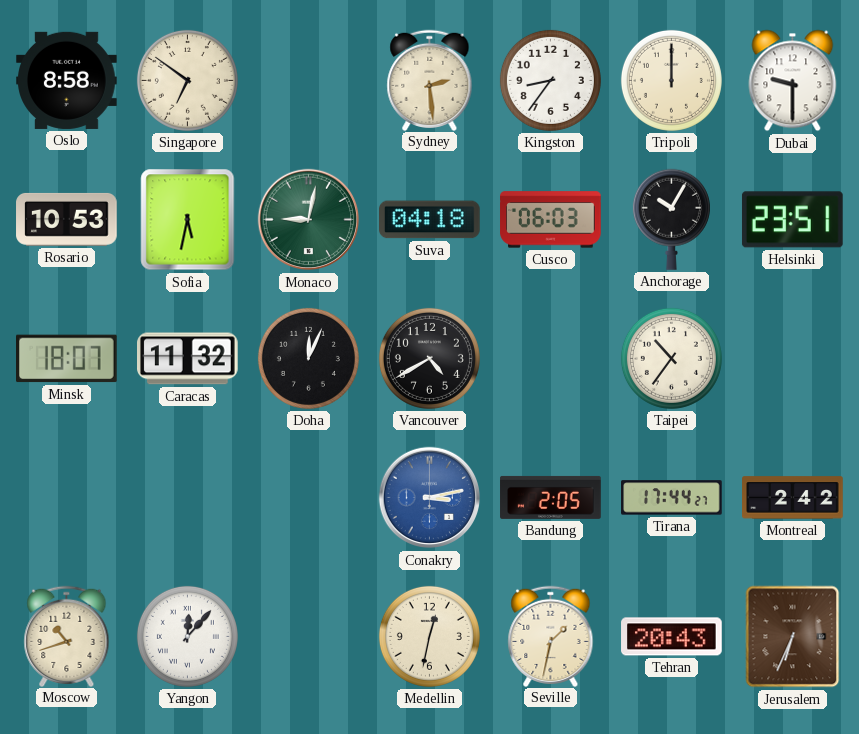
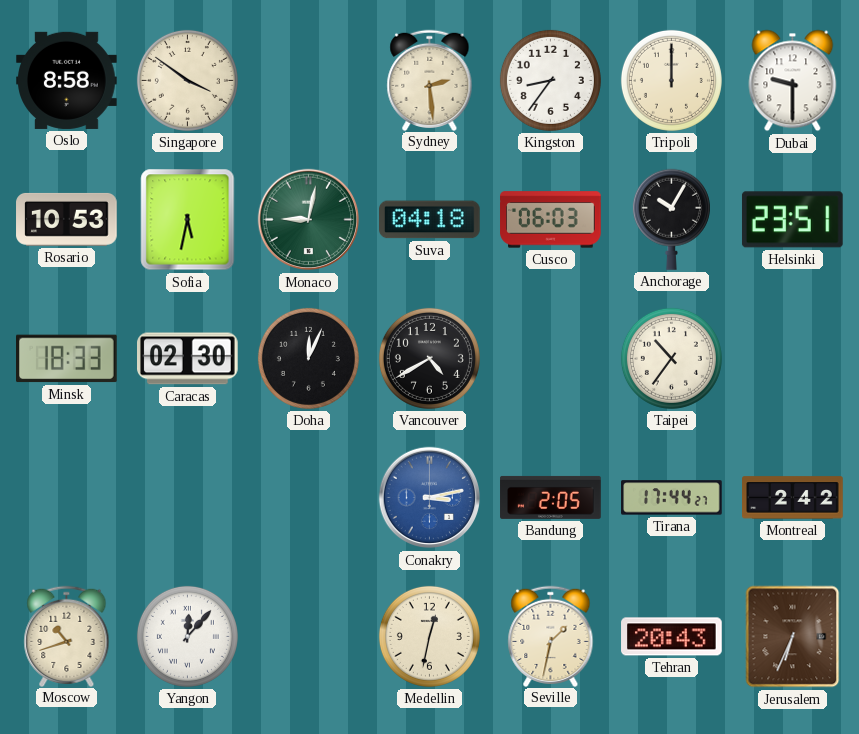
Singapore: 6:51 -> 3:51
Minsk: 18:07 -> 18:33
Caracas: 11:32 -> 02:30
